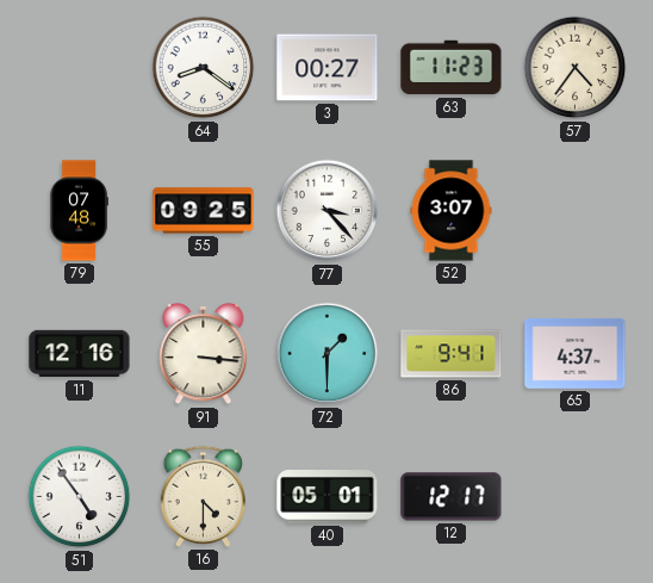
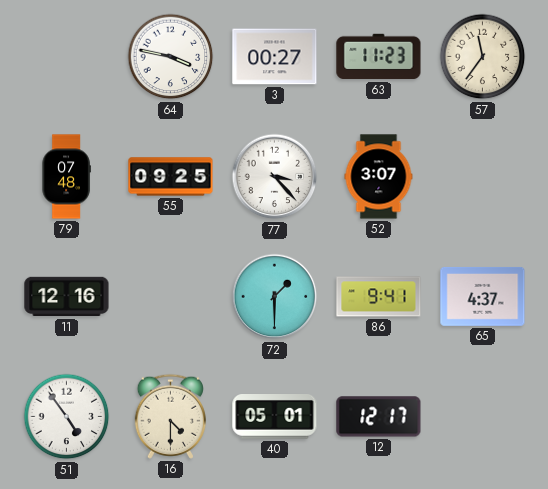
64: 8:21 -> 3:47
57: 4:36 -> 11:36
91: 3:16 -> none
